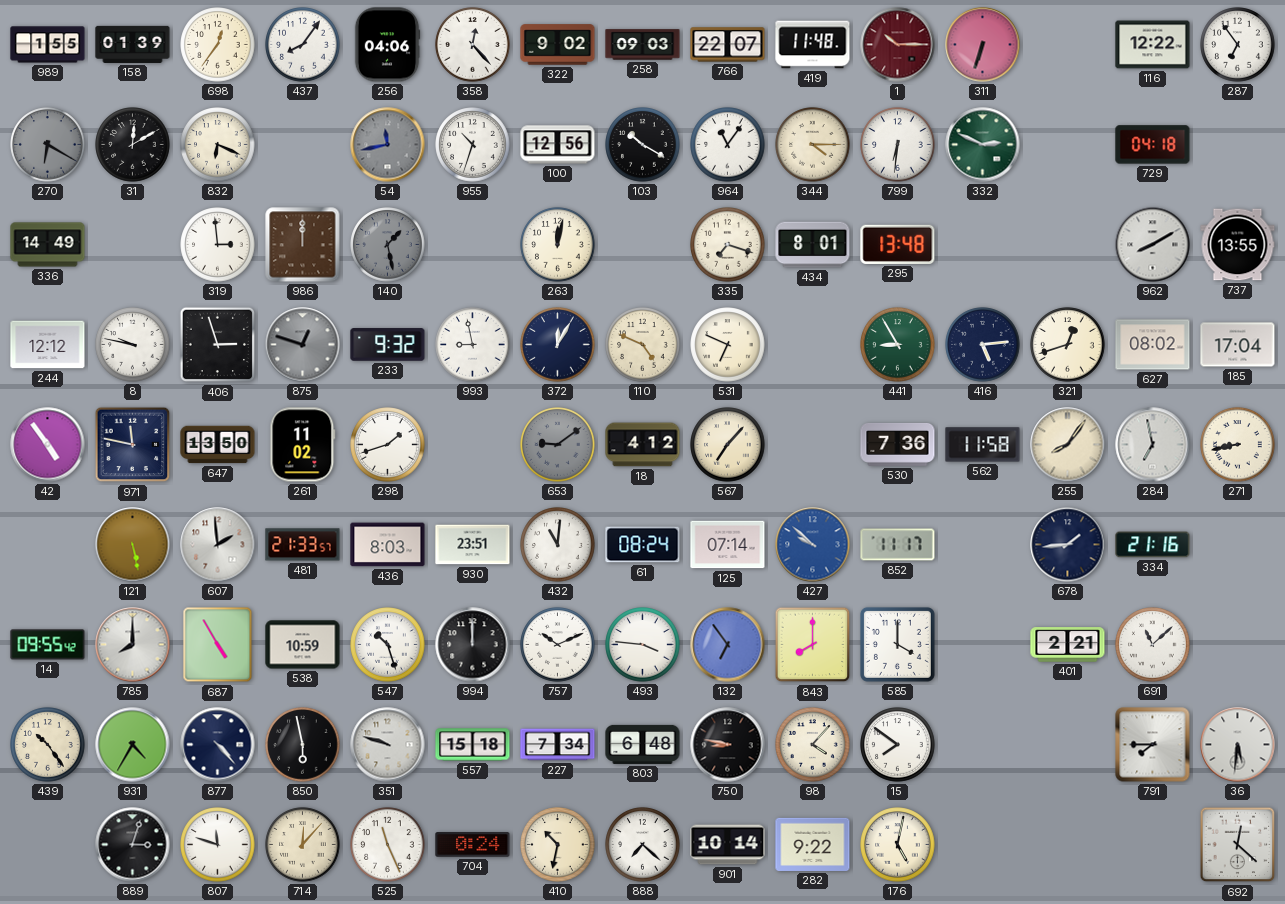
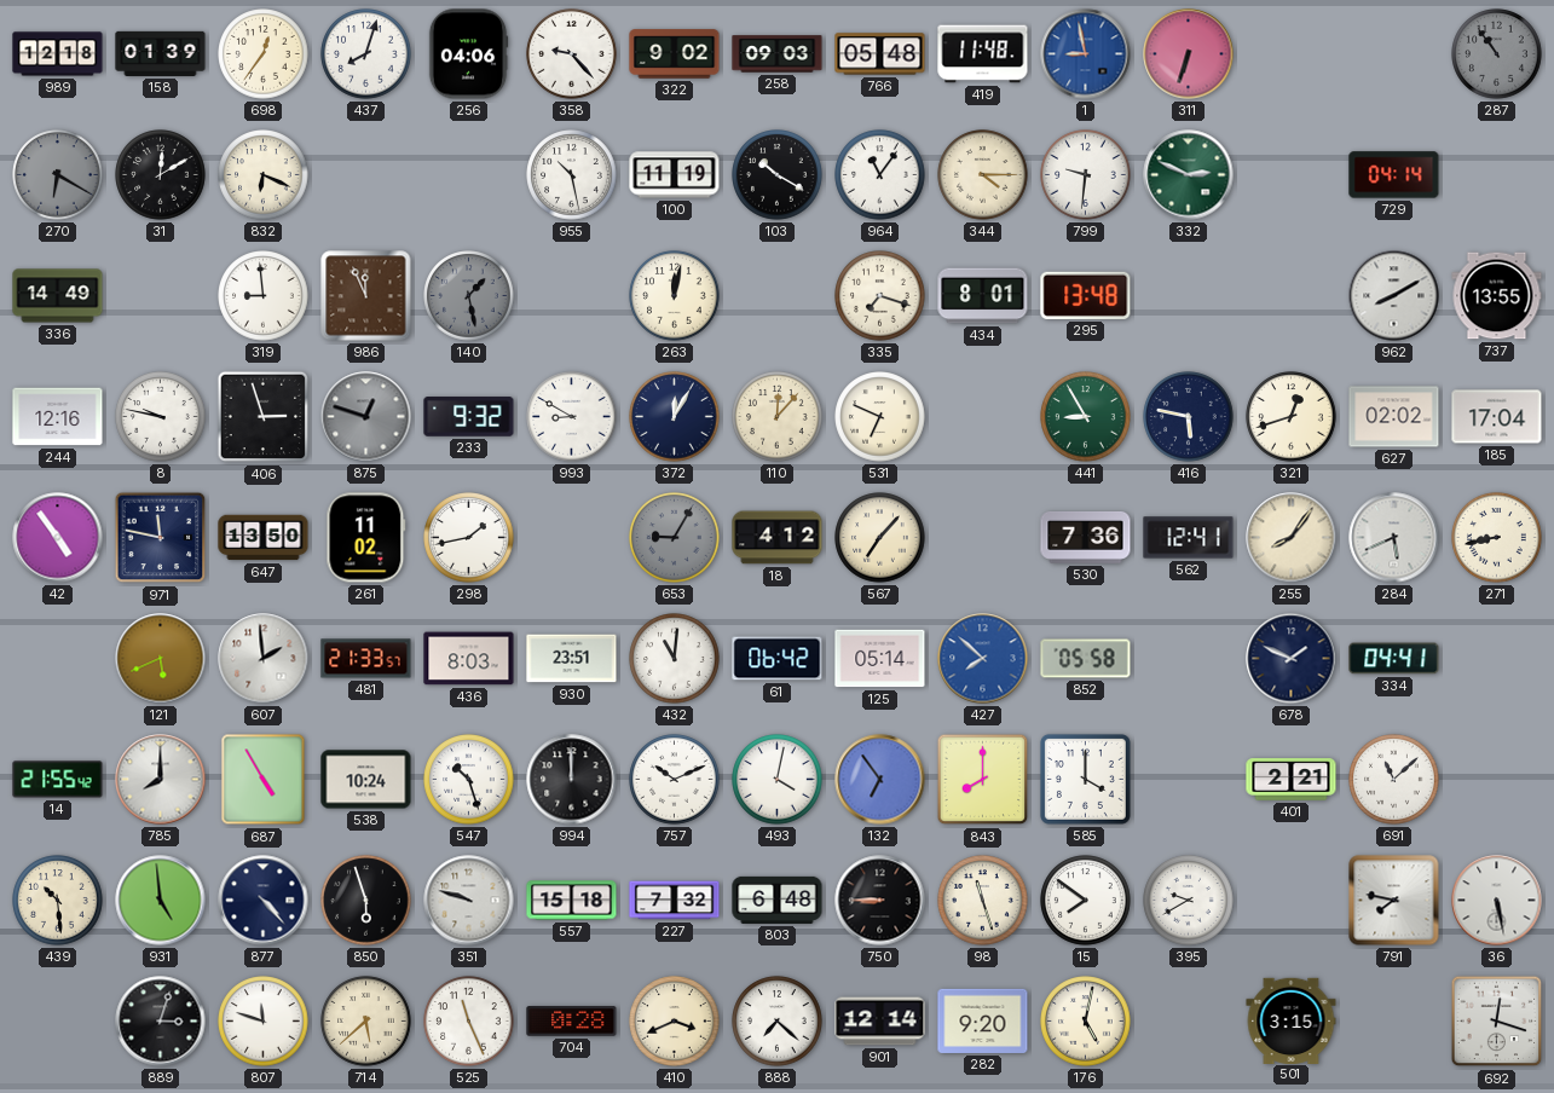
989: 1:55 -> 12:18
437: 8:06 -> 8:03
358: 12:23 -> 9:23
766: 22:07 -> 05:48
1: 10:15 -> 8:58
1 dial: burgundy -> blue
116: 12:22 -> none
287: 6:54 -> 10:54
287 dial: white -> grey
54: 11:43 -> none
955: 10:33 -> 10:28
100: 12:56 -> 11:19
799: 6:31 -> 9:31
729: 04:18 -> 04:14
319: 2:59 -> 8:59
986: 12:00 -> 11:56
244: 12:12 -> 12:16
993: 8:58 -> 8:50
110: 4:49 -> 12:07
416: 5:14 -> 5:47
627: 08:02 -> 02:02
298: 1:42 -> 1:43
653: 9:09 -> 9:05
562: 11:58 -> 12:41
284: 6:58 -> 5:41
121: 5:28 -> 5:41
61: 08:24 -> 06:42
125: 07:14 -> 05:14
427: 9:52 -> 7:52
852: 11:17 -> 05:58
678: 1:44 -> 1:49
334: 21:16 -> 04:41
14: 09:55 -> 21:55
538: 10:59 -> 10:24
493: 3:46 -> 4:02
439: 10:24 -> 10:29
931: 4:35 -> 4:59
850: 5:58 -> 5:57
227: 7:34 -> 7:32
750: 8:47 -> 8:45
98: 4:07 -> 11:27
395: none -> 9:40
791: 7:45 -> 7:47
36: 5:31 -> 5:28
714: 12:07 -> 5:38
704: 0:24 -> 0:28
410: 10:32 -> 3:41
901: 10:14 -> 12:14
282: 9:22 -> 9:20
501: none -> 3:15
692: 12:22 -> 12:18
